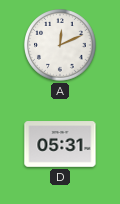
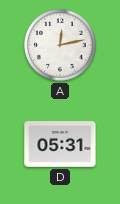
A: 12:11 -> 12:13
